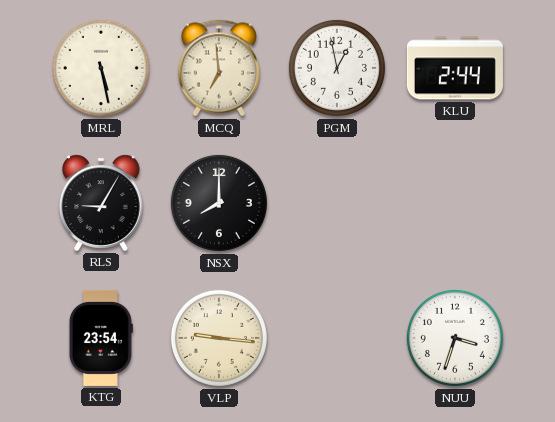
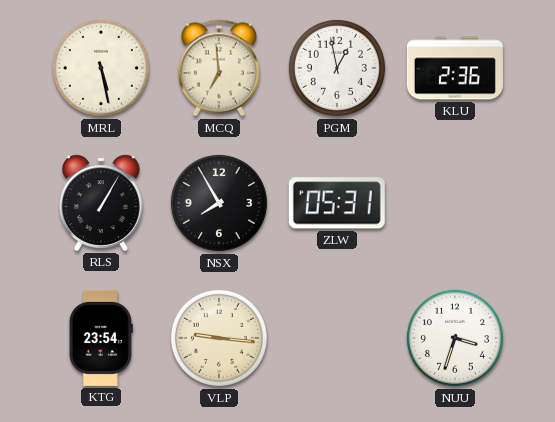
KLU: 2:44 -> 2:36
RLS: 9:05 -> 1:05
NSX: 8:00 -> 7:55
ZLW: none -> 05:31
